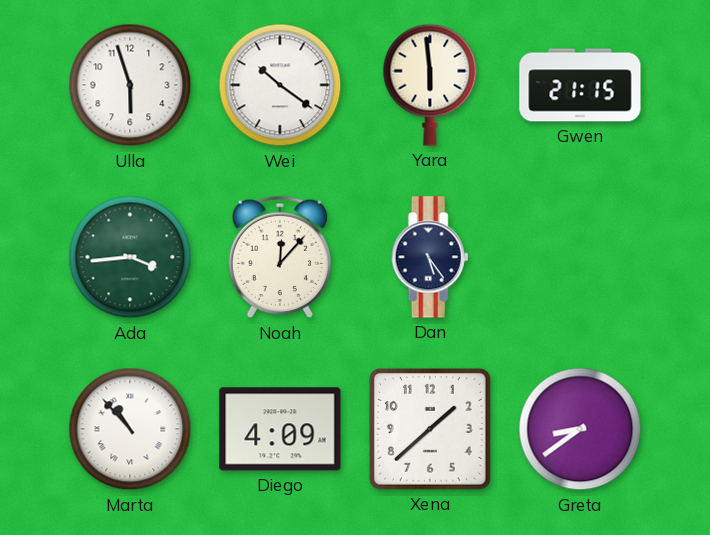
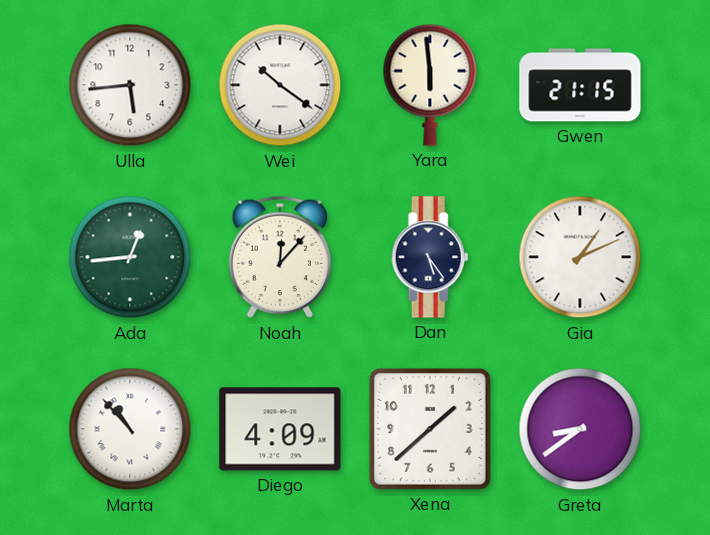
Ulla: 5:57 -> 5:44
Ada: 3:44 -> 12:44
Gia: none -> 1:11
